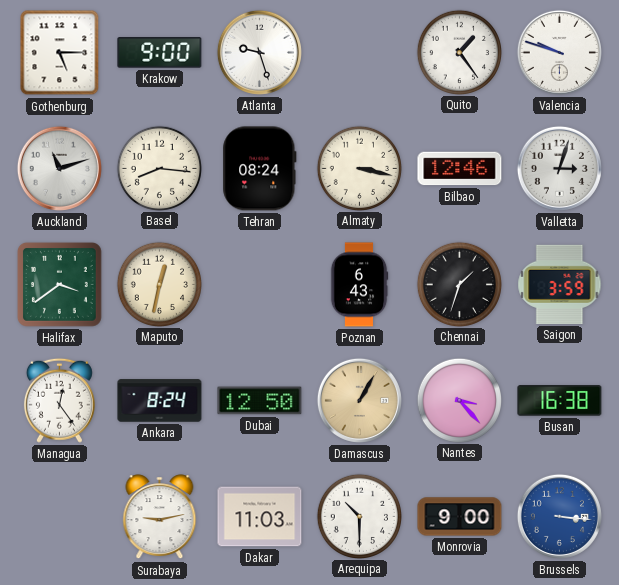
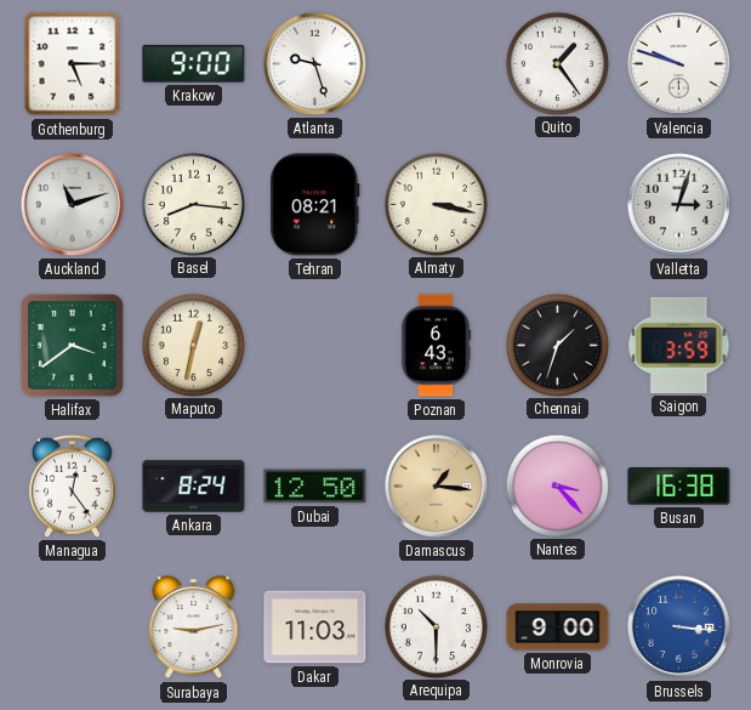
Tehran: 08:24 -> 08:21
Bilbao: 12:46 -> none
Damascus: 1:05 -> 1:16
